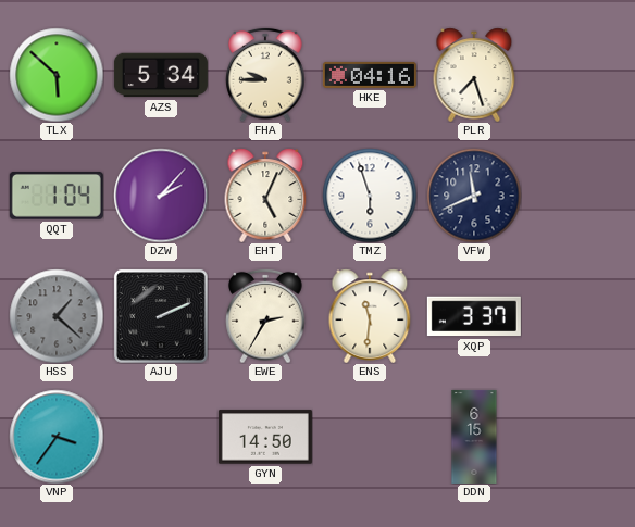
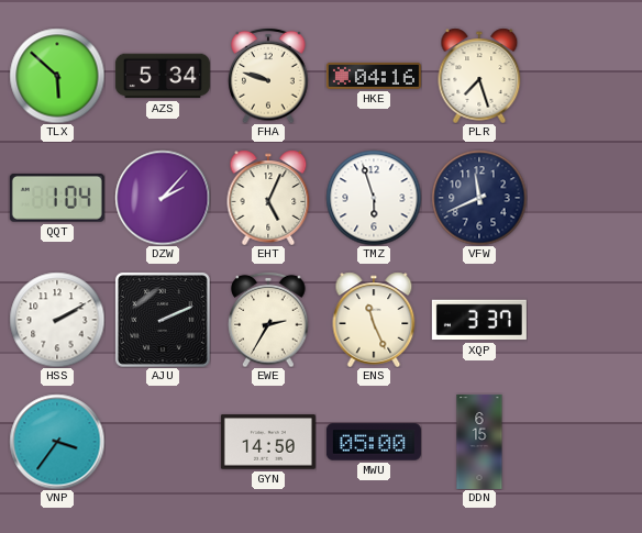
FHA: 9:45 -> 9:48
HSS: 1:22 -> 2:10
HSS dial: grey -> white
ENS: 11:31 -> 11:26
MWU: none -> 05:00
